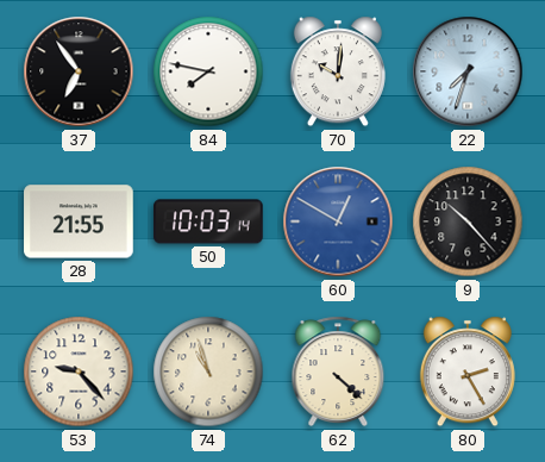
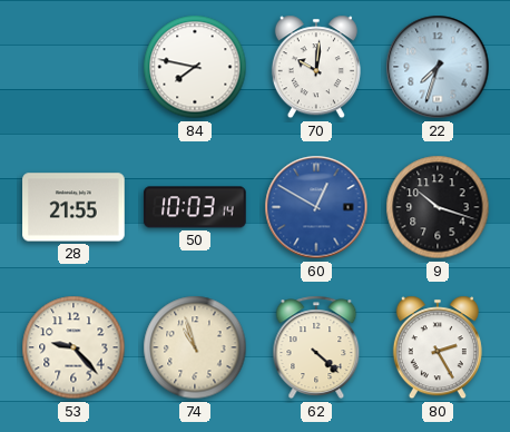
37: 6:54 -> none
9: 10:23 -> 10:18
